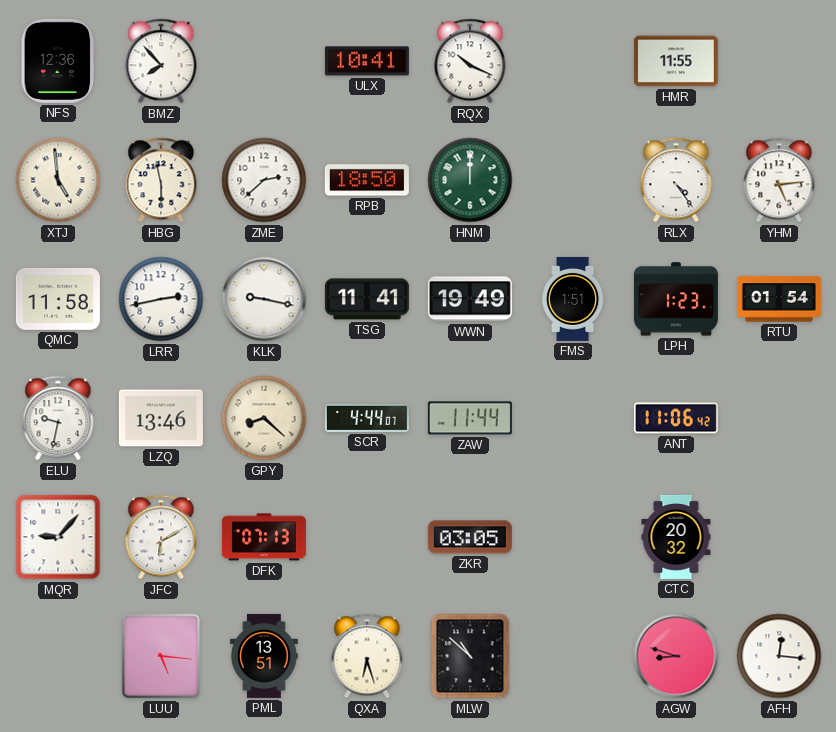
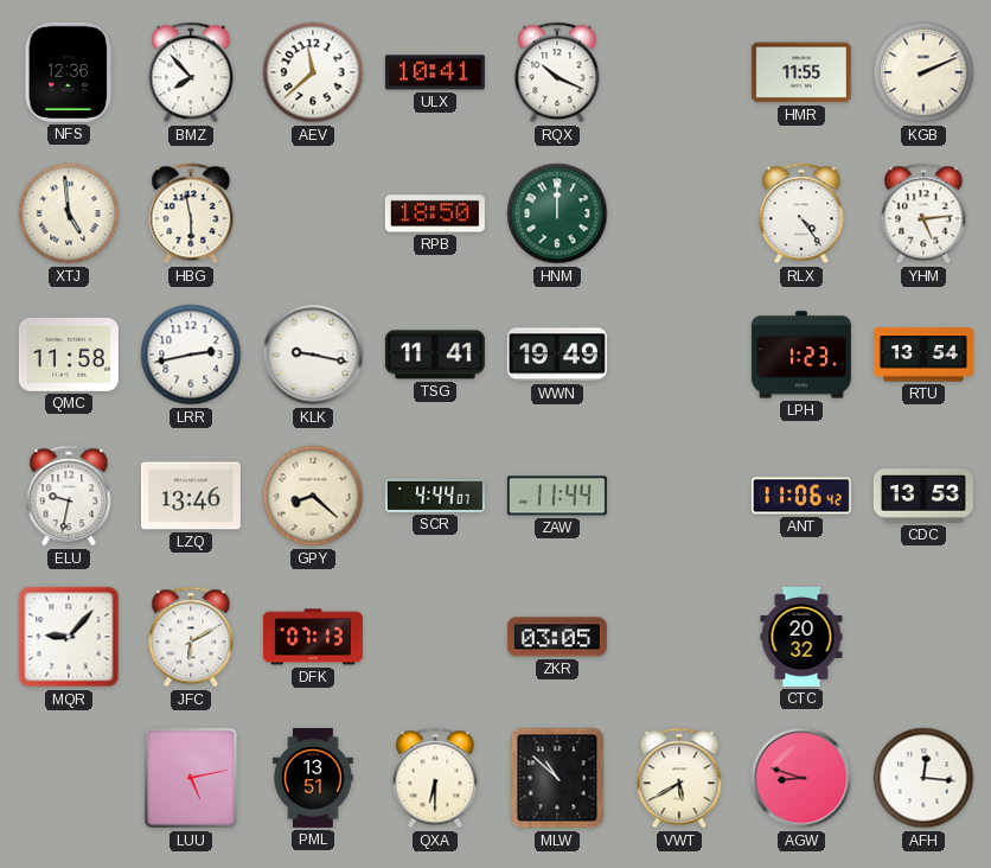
AEV: none -> 11:38
KGB: none -> 2:11
ZME: 2:38 -> none
FMS: 1:51 -> none
RTU: 01:54 -> 13:54
CDC: none -> 13:53
LUU: 5:16 -> 5:13
QXA: 6:27 -> 6:30
VWT: none -> 5:40
